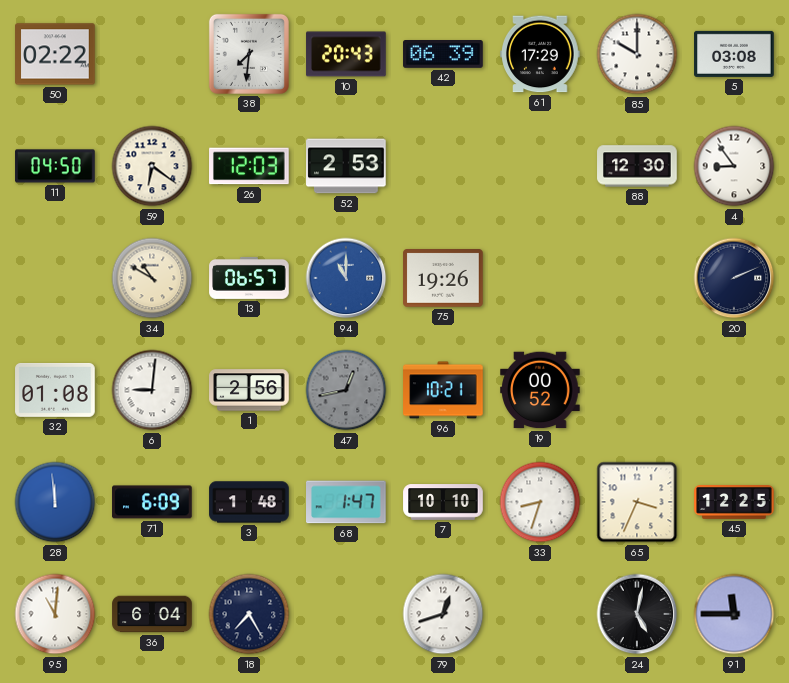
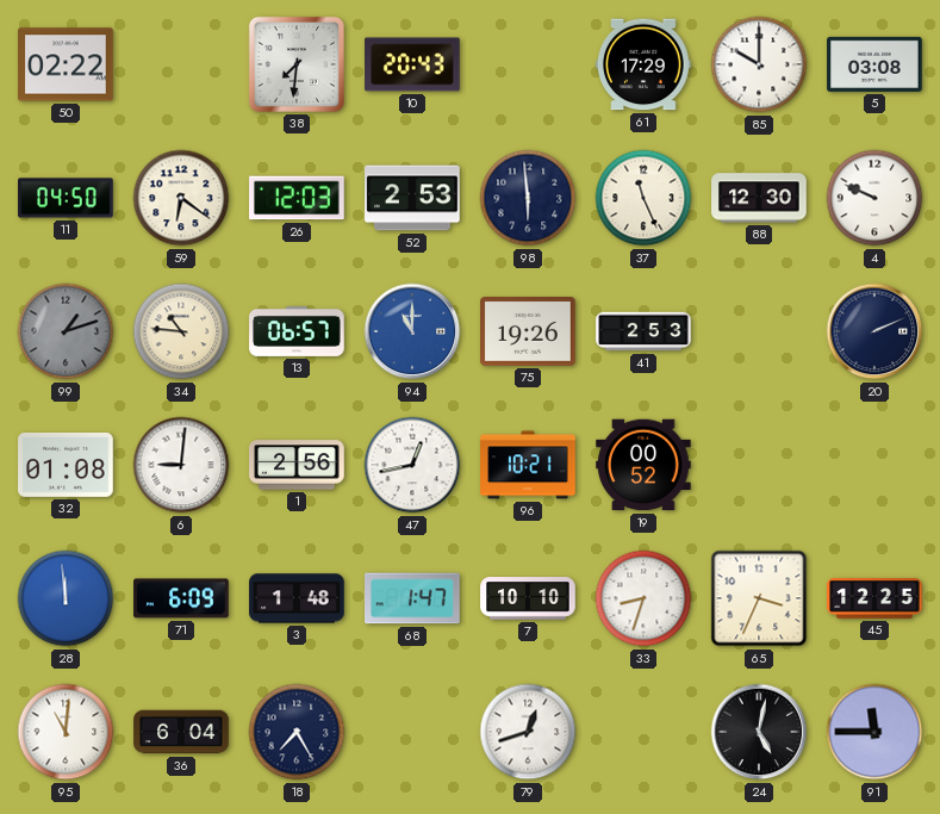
42: 06:39 -> none
98: none -> 5:59
37: none -> 11:26
4: 8:54 -> 9:49
99: none -> 1:12
34: 10:50 -> 10:46
41: none -> 2:53
47 dial: grey -> white
